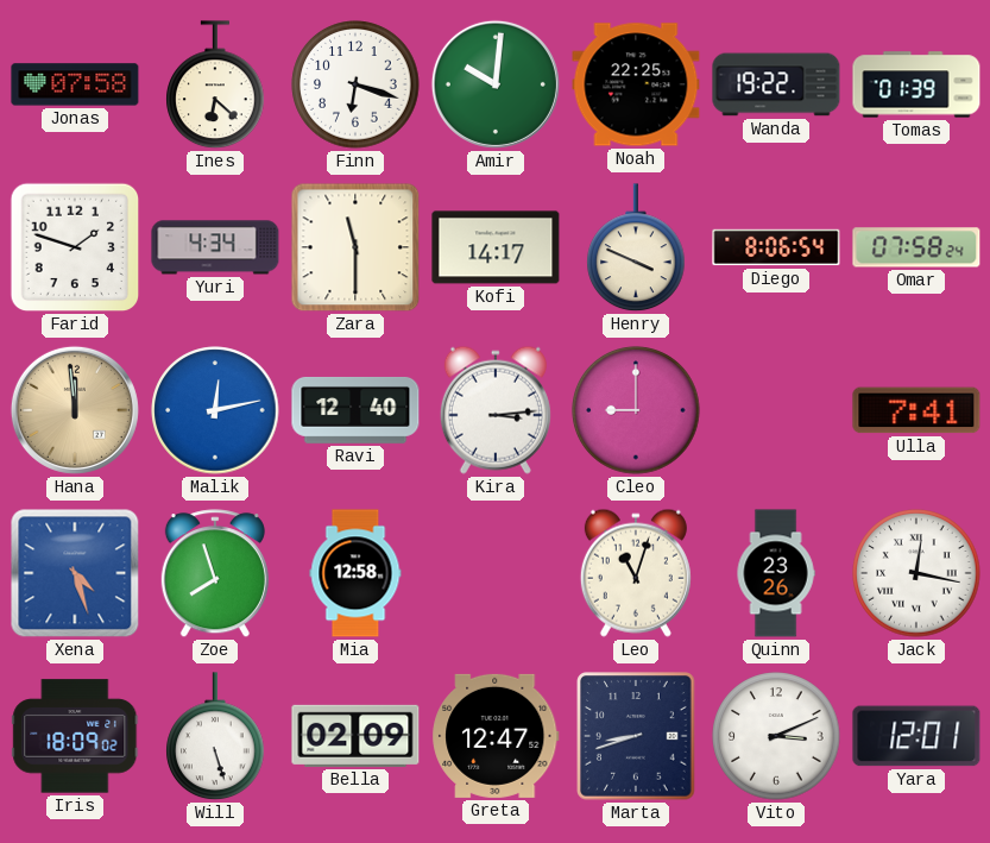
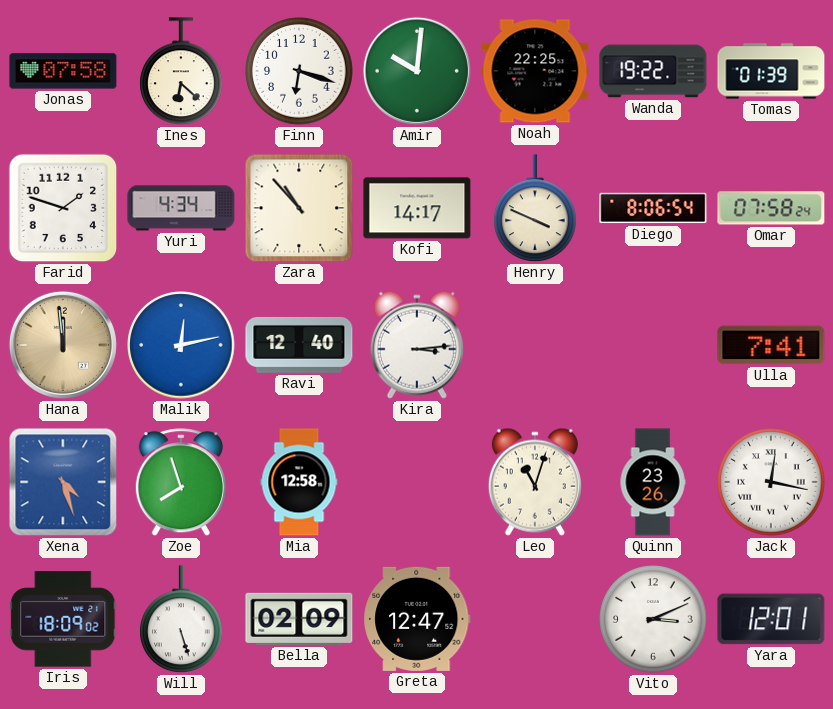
Zara: 11:30 -> 10:53
Cleo: 9:00 -> none
Marta: 8:42 -> none
